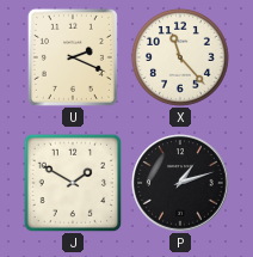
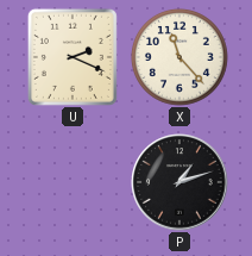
J: 1:50 -> none
